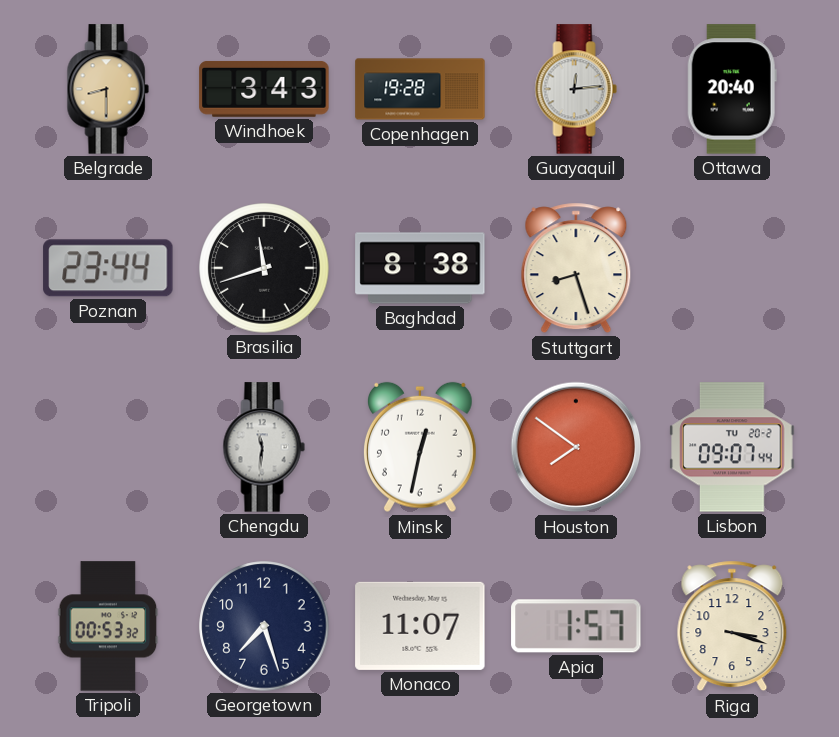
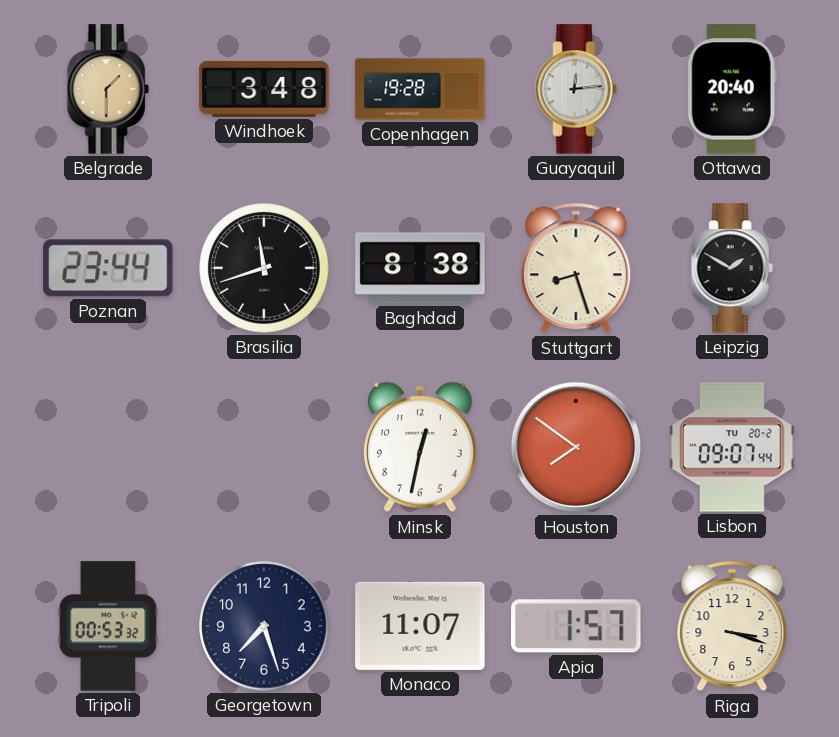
Belgrade: 8:30 -> 1:30
Windhoek: 3:43 -> 3:48
Leipzig: none -> 1:50
Chengdu: 11:31 -> none
